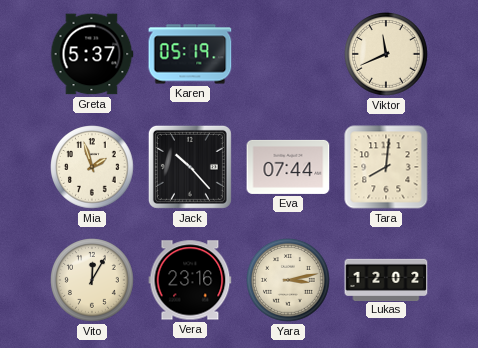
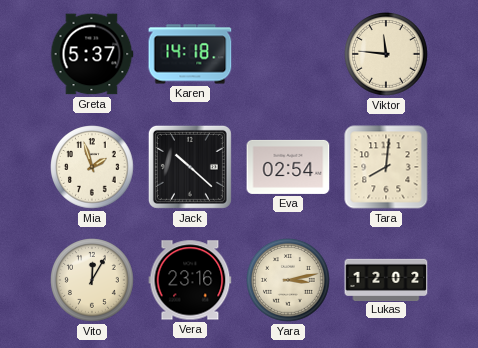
Karen: 05:19 -> 14:18
Viktor: 11:41 -> 11:46
Jack: 10:23 -> 10:22
Eva: 07:44 -> 02:54
